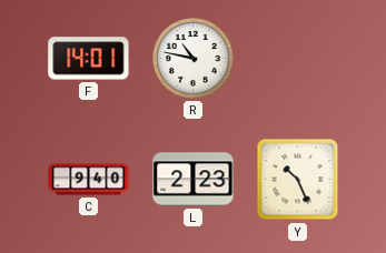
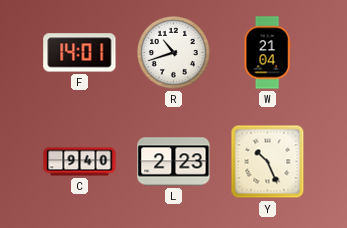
R: 10:47 -> 10:42
W: none -> 21:04
